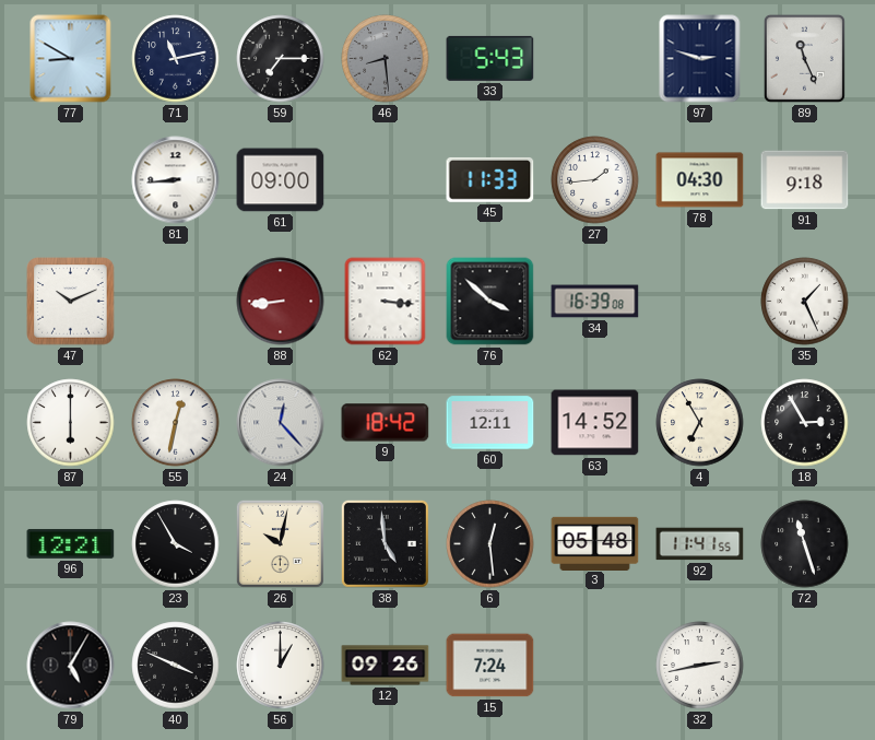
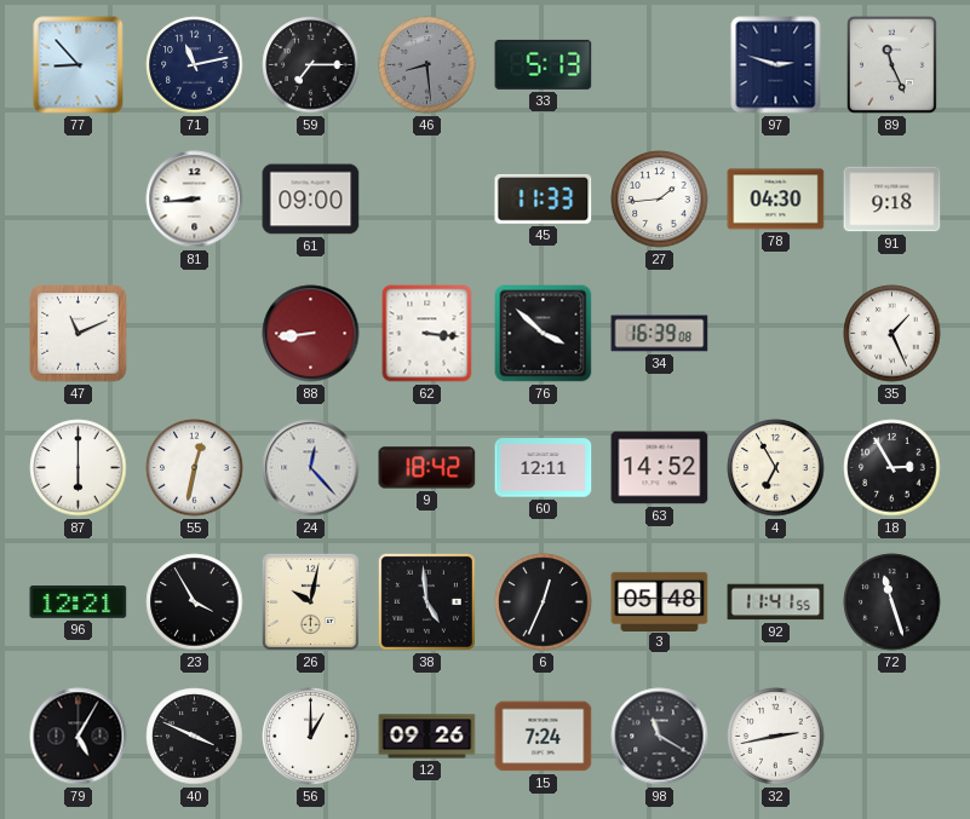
77: 8:50 -> 8:53
33: 5:43 -> 5:13
47: 10:11 -> 11:11
6: 12:29 -> 12:34
98: none -> 11:20
